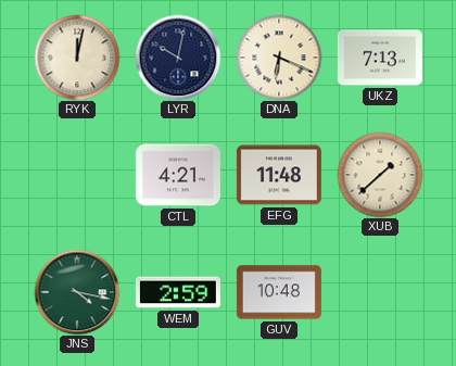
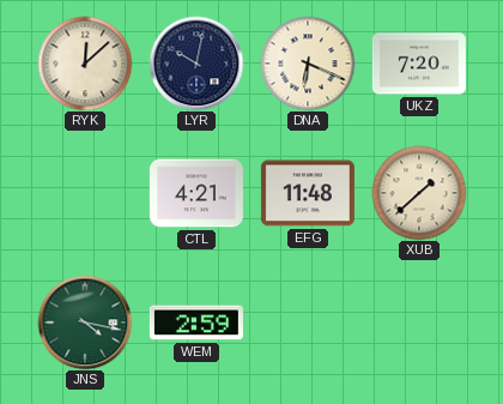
RYK: 12:02 -> 12:08
UKZ: 7:13 -> 7:20
GUV: 10:48 -> none
